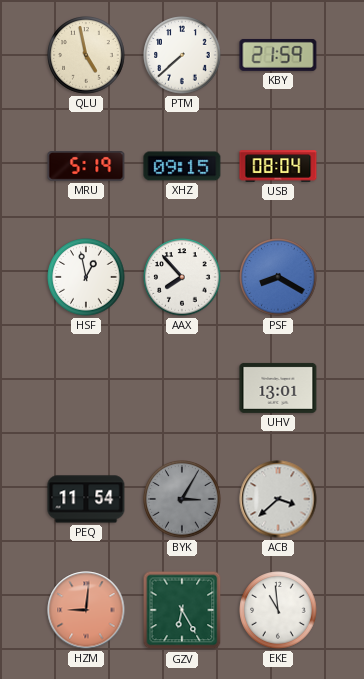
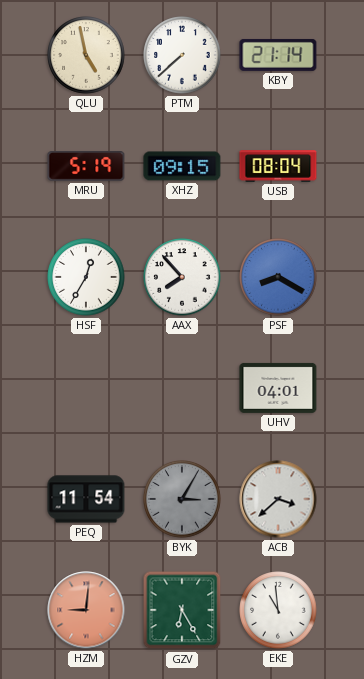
KBY: 21:59 -> 21:14
HSF: 12:58 -> 12:35
UHV: 13:01 -> 04:01
